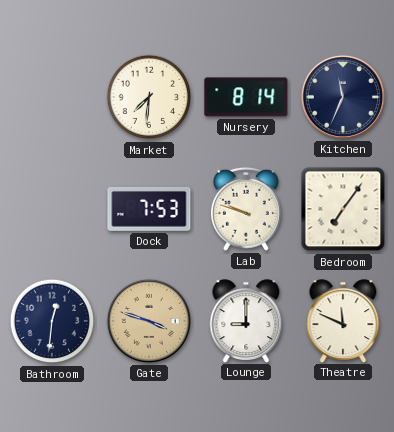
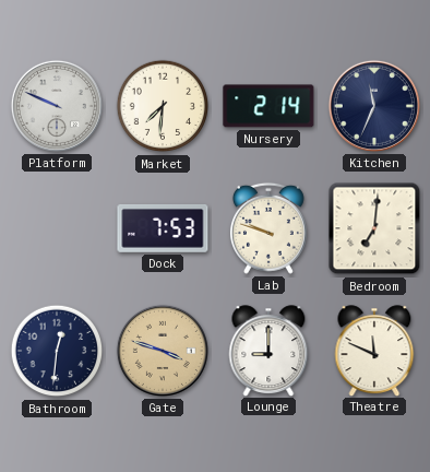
Platform: none -> 9:49
Nursery: 8:14 -> 2:14
Bedroom: 7:06 -> 7:01
